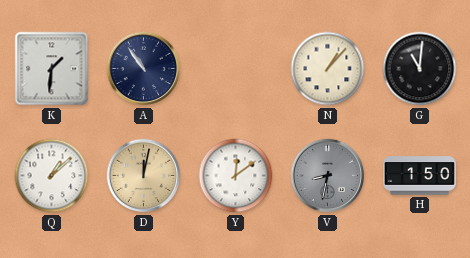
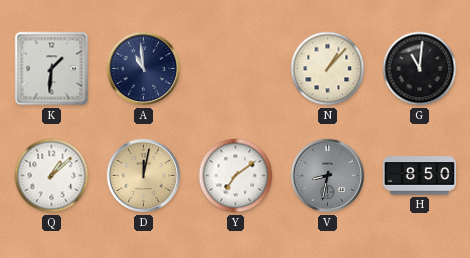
A: 10:54 -> 10:59
Y: 12:09 -> 7:09
H: 1:50 -> 8:50
